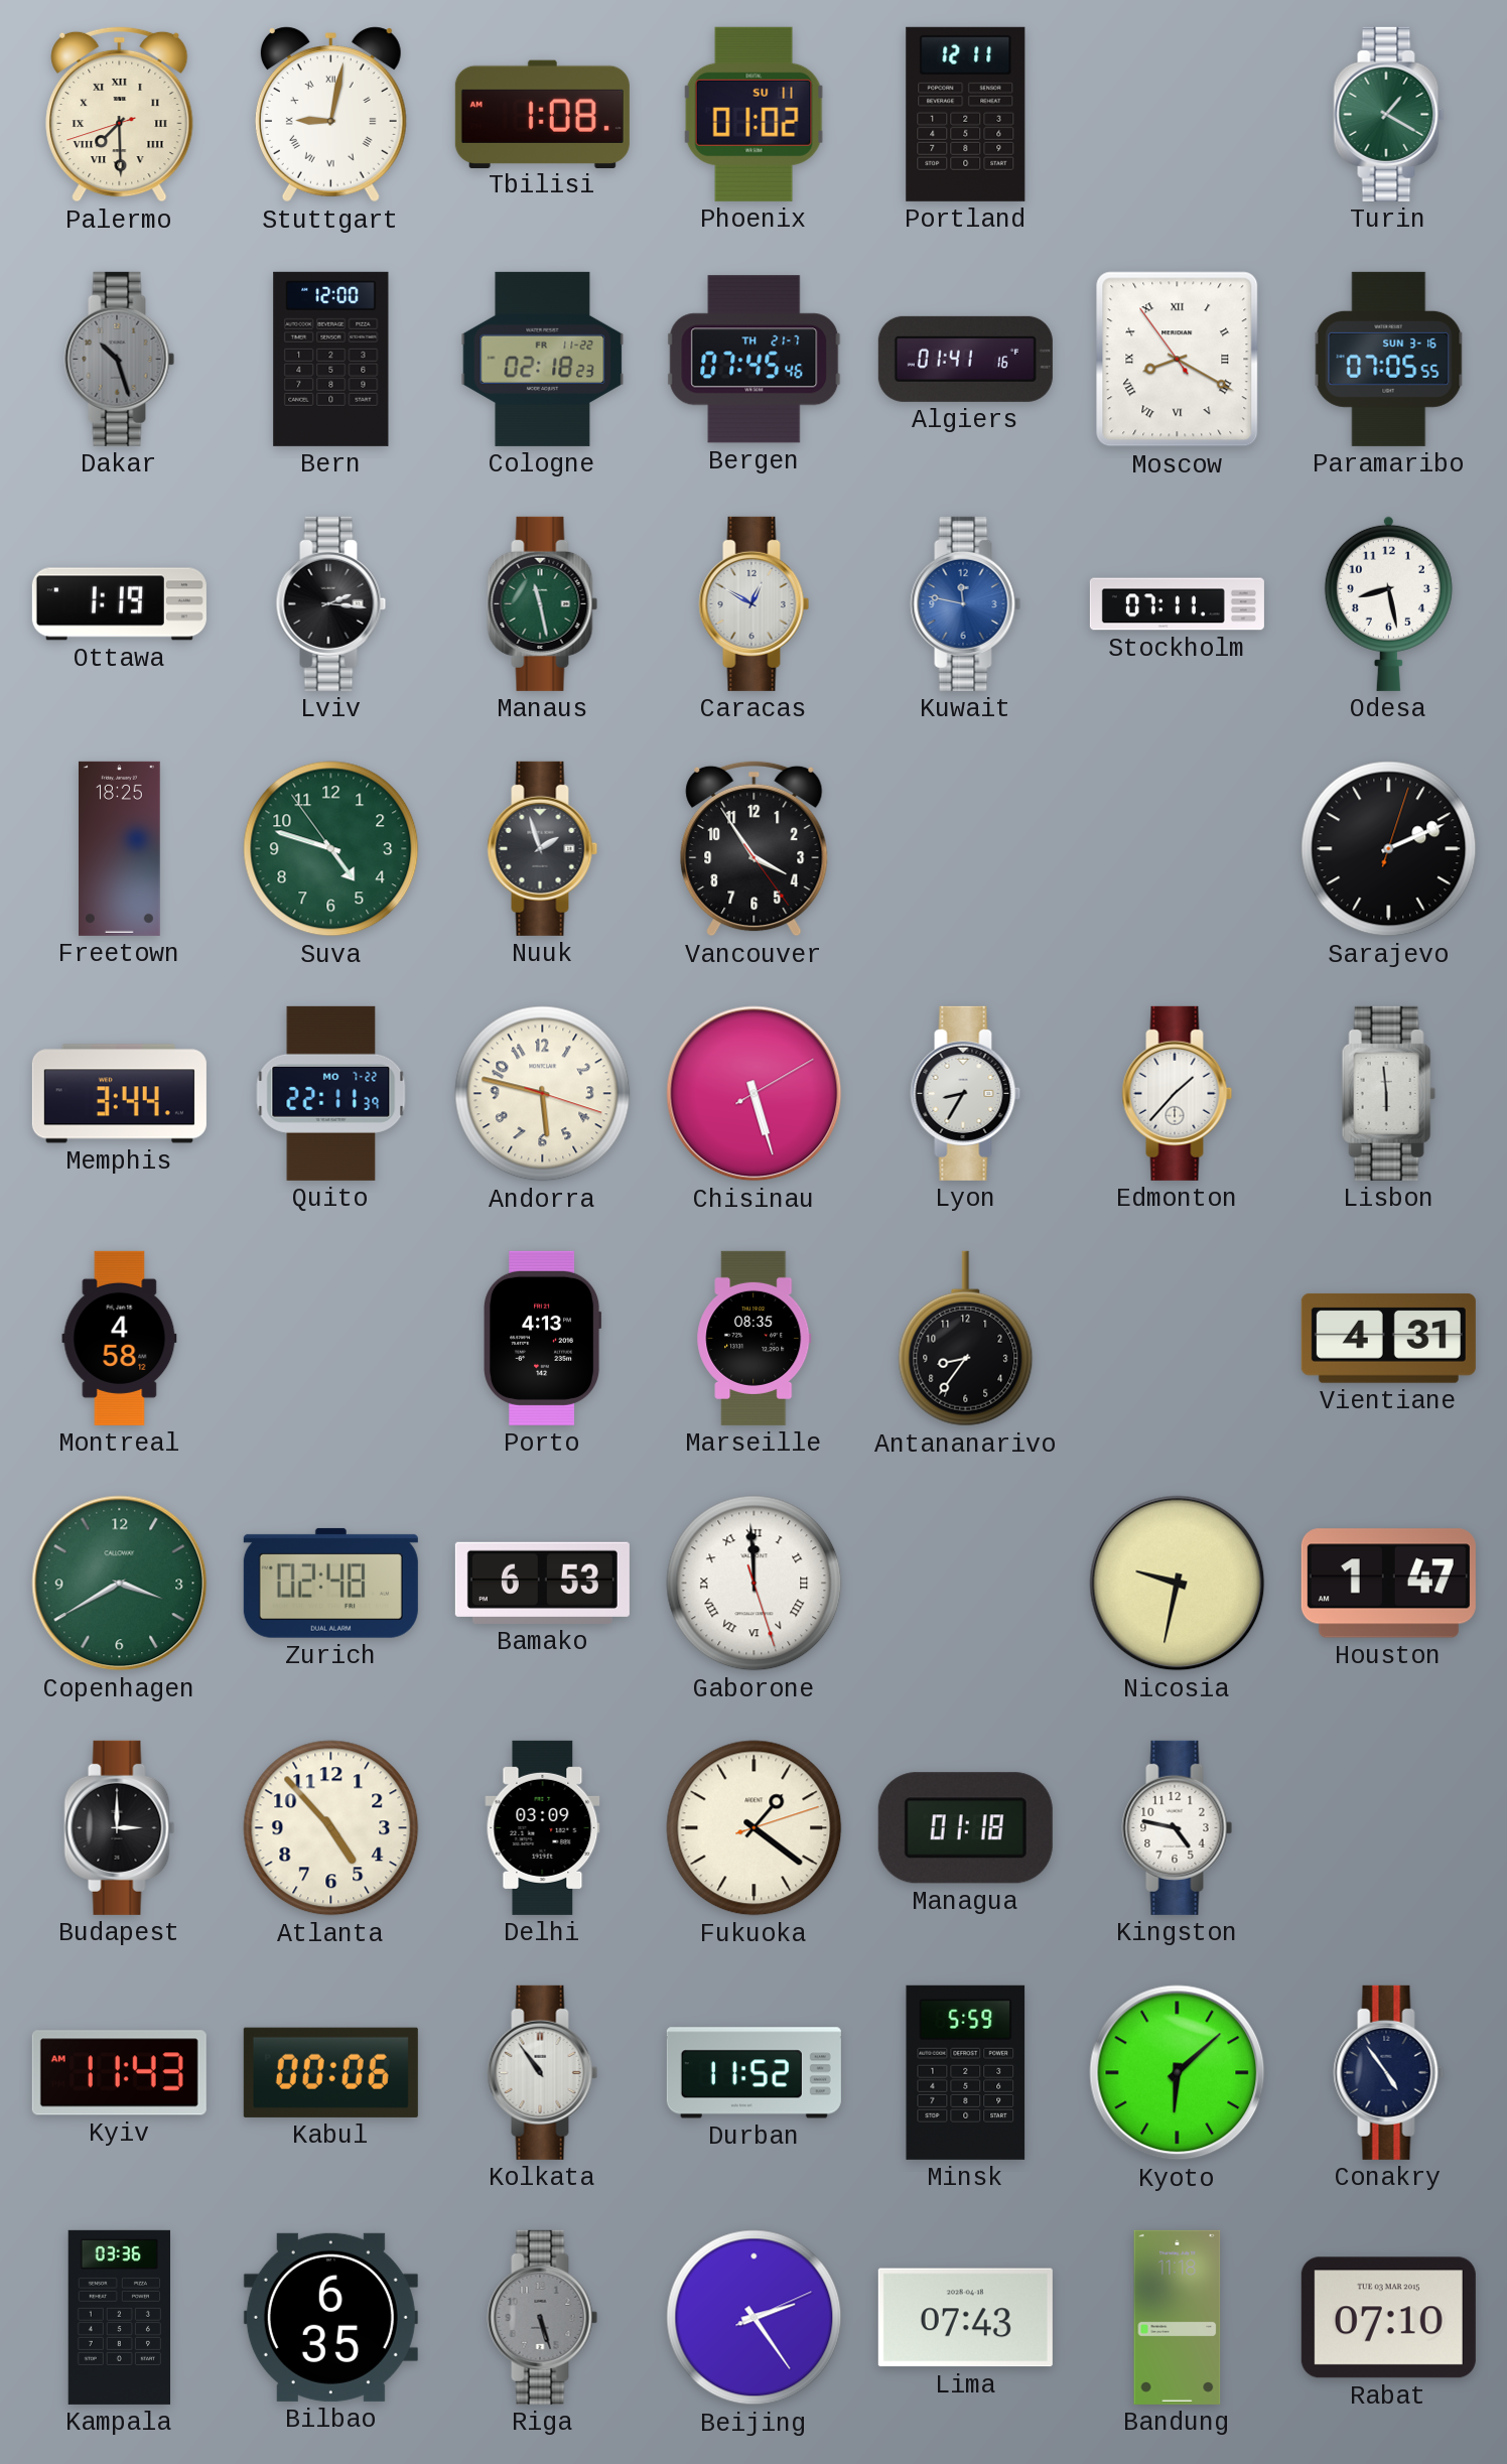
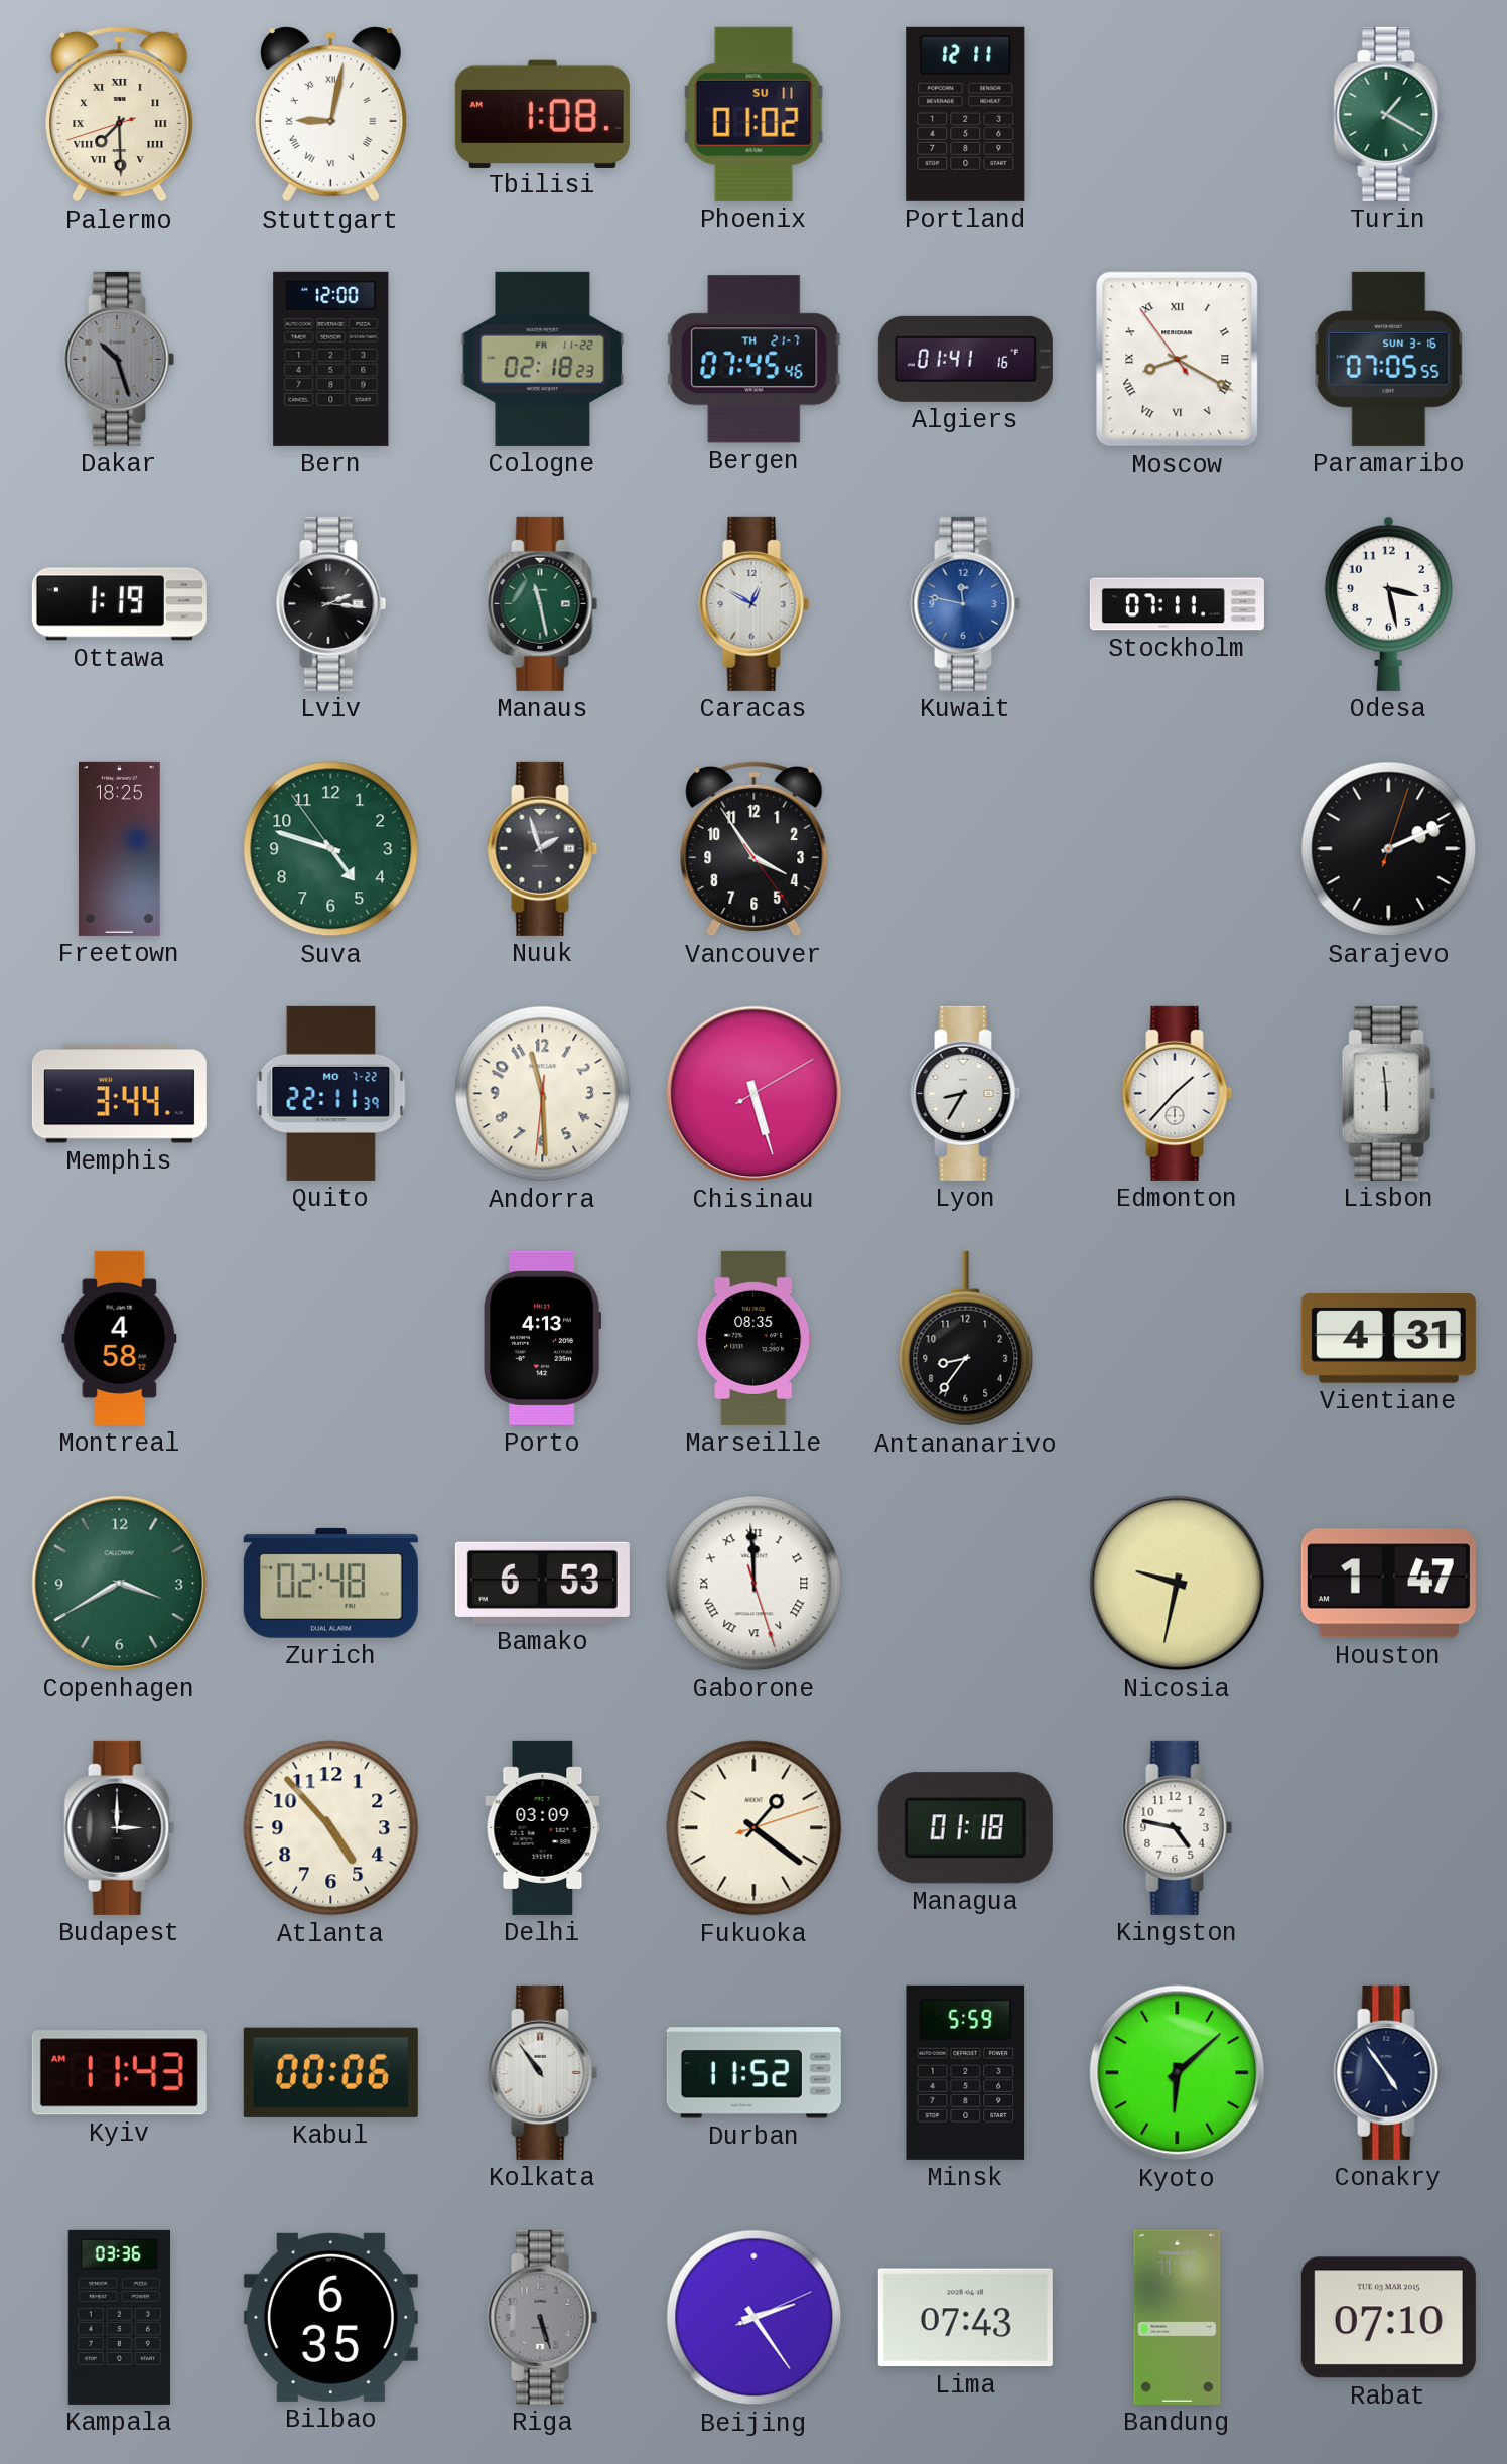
Odesa: 8:28 -> 3:28
Andorra: 5:47 -> 11:29
